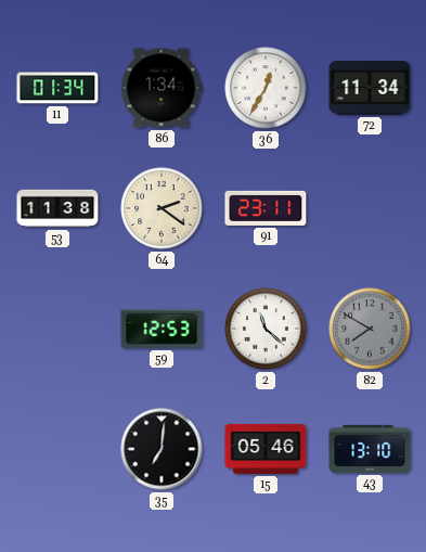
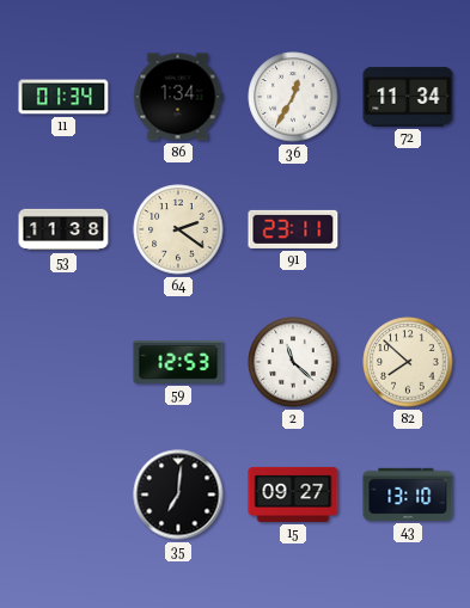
82: 7:50 -> 7:52
82 dial: grey -> cream
15: 05:46 -> 09:27
